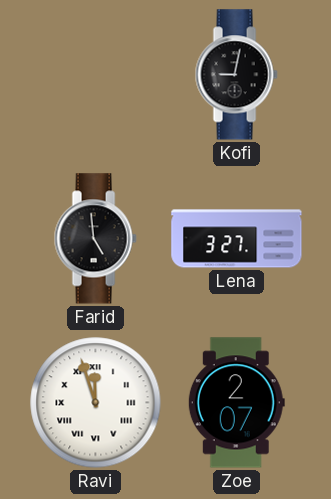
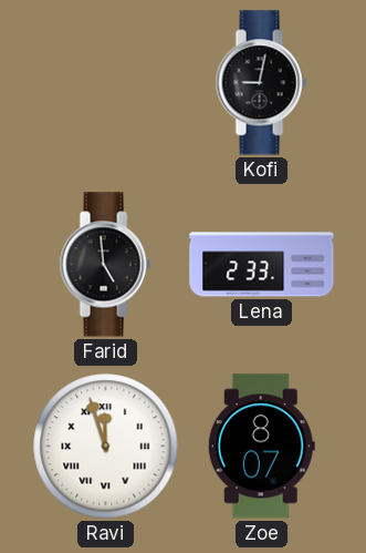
Lena: 3:27 -> 2:33
Zoe: 2:07 -> 8:07
